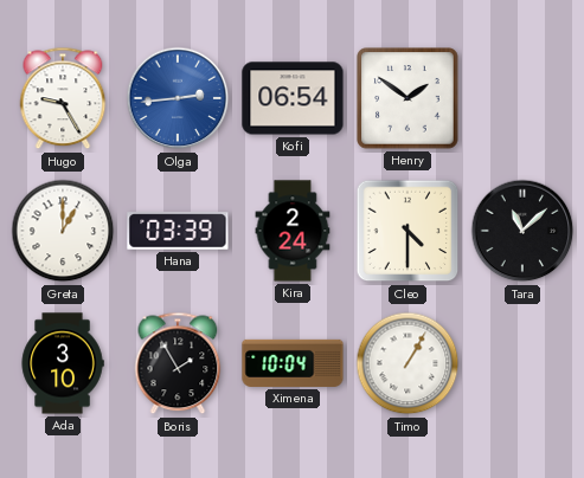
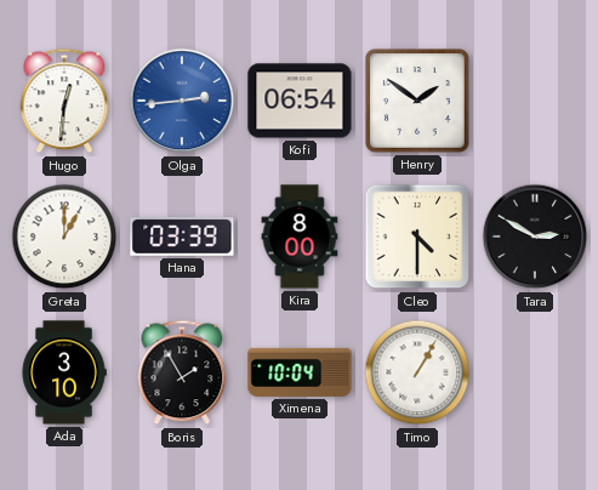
Hugo: 9:25 -> 12:31
Kira: 2:24 -> 8:00
Tara: 11:08 -> 2:50
